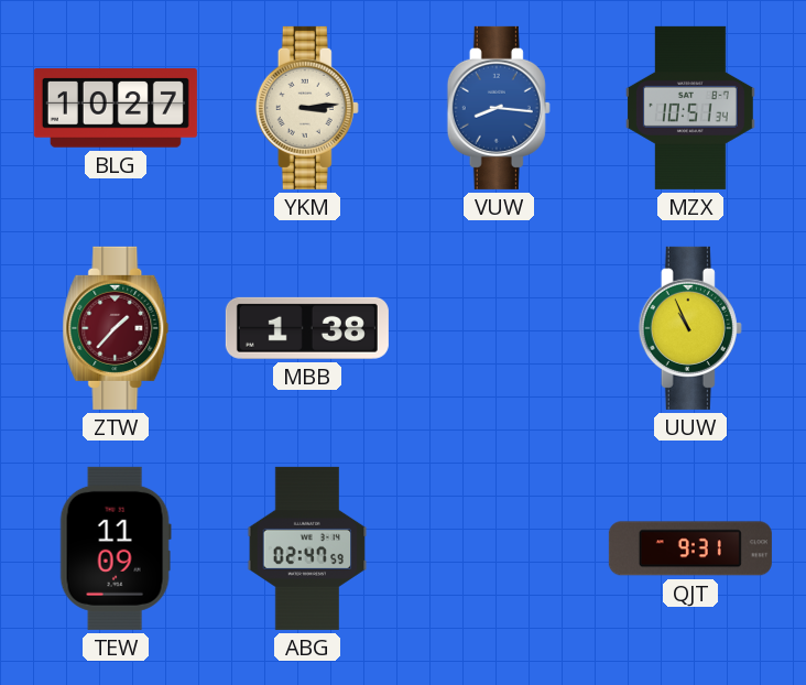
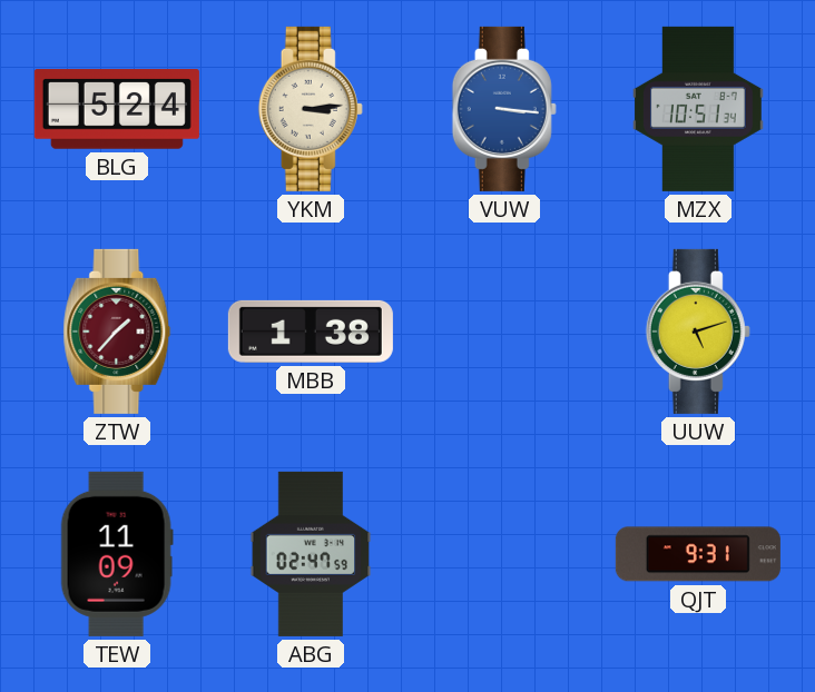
BLG: 10:27 -> 5:24
VUW: 8:16 -> 3:16
UUW: 10:56 -> 5:12
